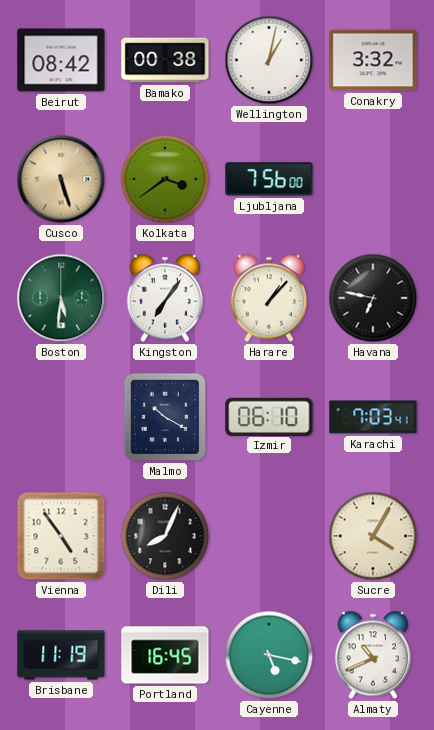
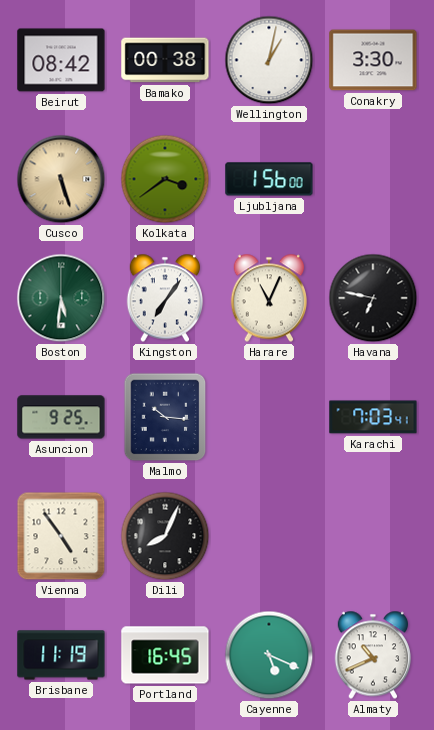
Conakry: 3:32 -> 3:30
Ljubljana: 7:56 -> 1:56
Harare: 1:07 -> 11:04
Asuncion: none -> 9:25
Malmo: 10:20 -> 10:16
Izmir: 06:10 -> none
Sucre: 4:05 -> none
Cayenne: 5:17 -> 5:19
